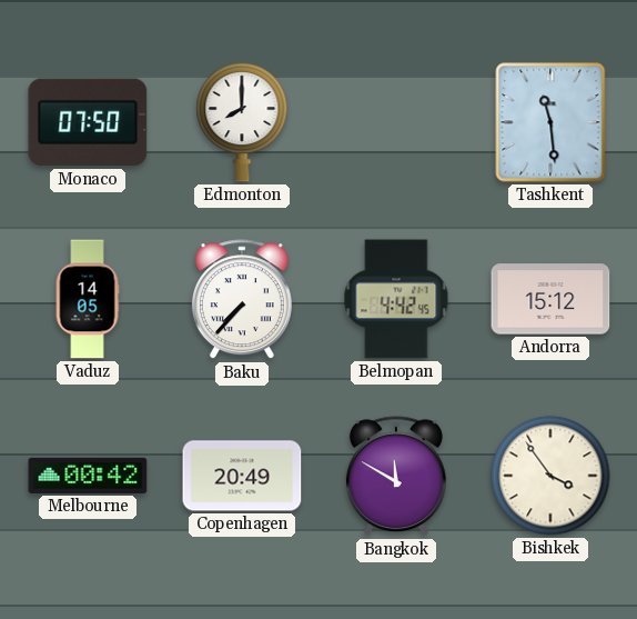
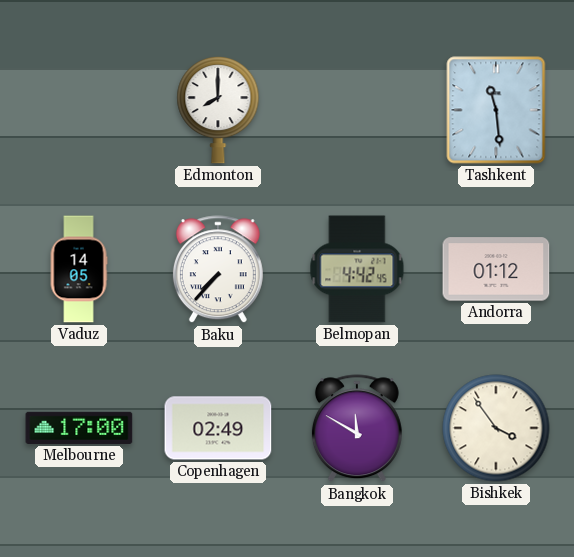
Monaco: 07:50 -> none
Andorra: 15:12 -> 01:12
Melbourne: 00:42 -> 17:00
Copenhagen: 20:49 -> 02:49
